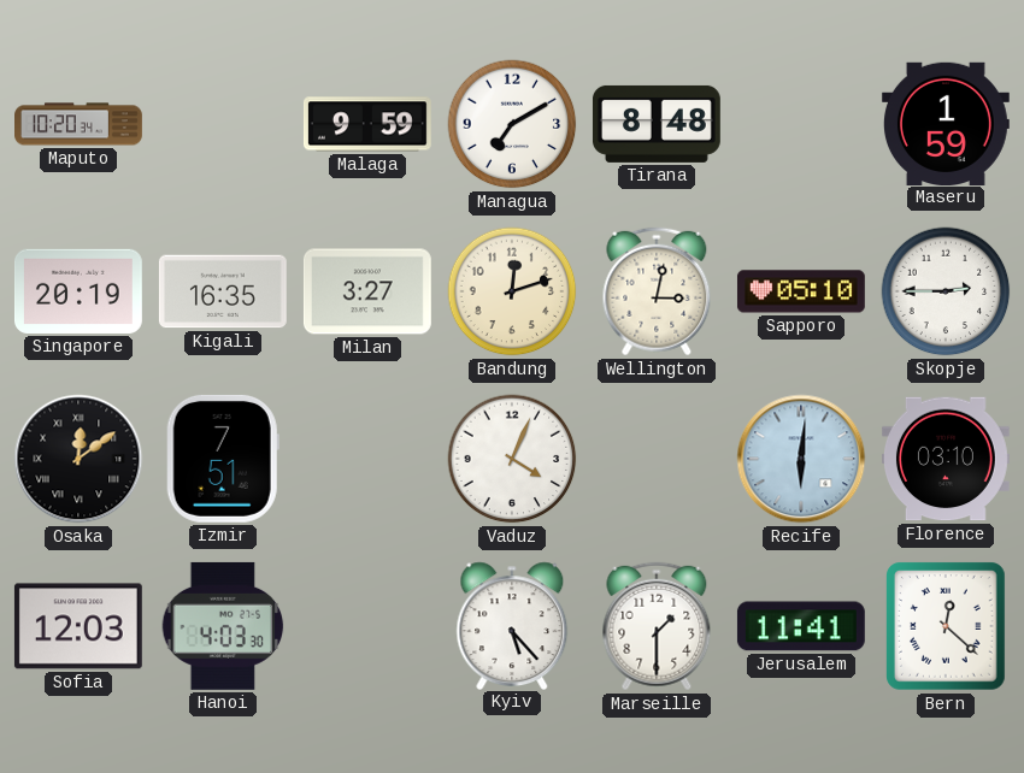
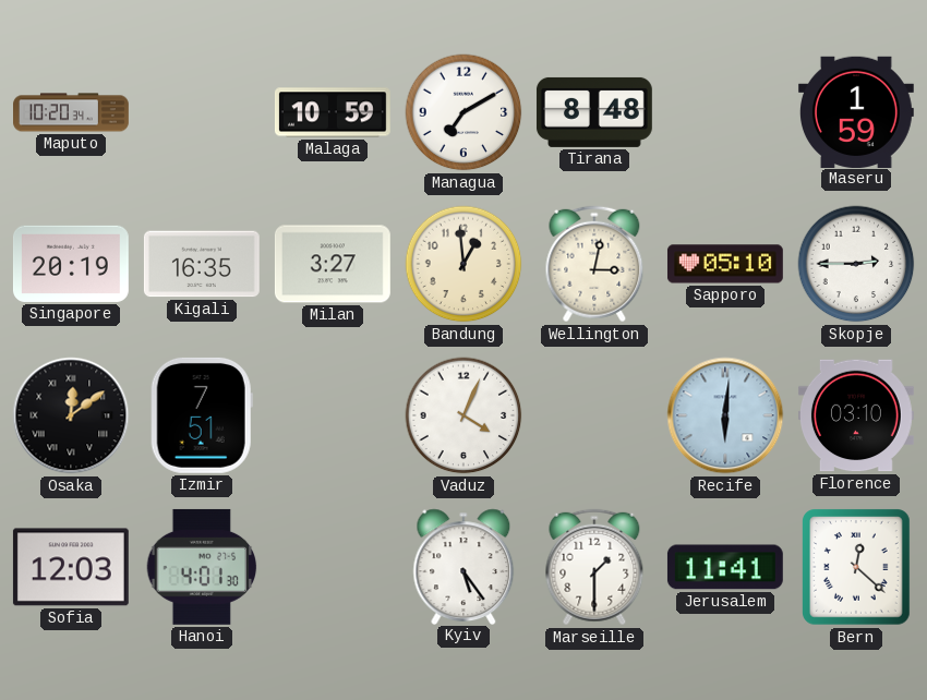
Malaga: 9:59 -> 10:59
Bandung: 12:12 -> 12:59
Hanoi: 4:03 -> 4:01
Kyiv: 5:23 -> 5:24
